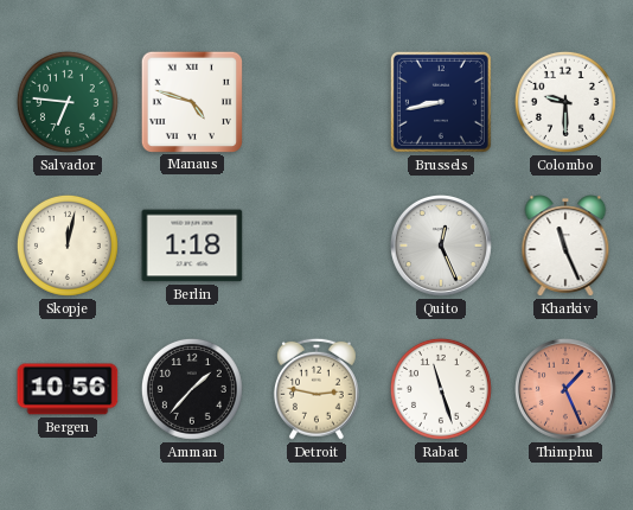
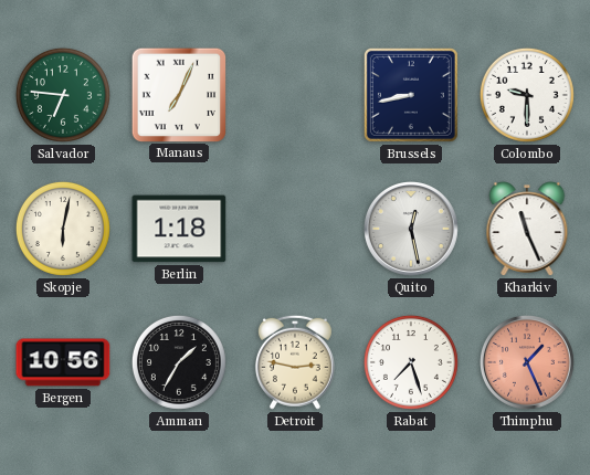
Manaus: 4:48 -> 7:04
Skopje: 12:02 -> 6:02
Quito: 12:26 -> 12:28
Amman: 1:37 -> 1:35
Rabat: 11:27 -> 7:27
